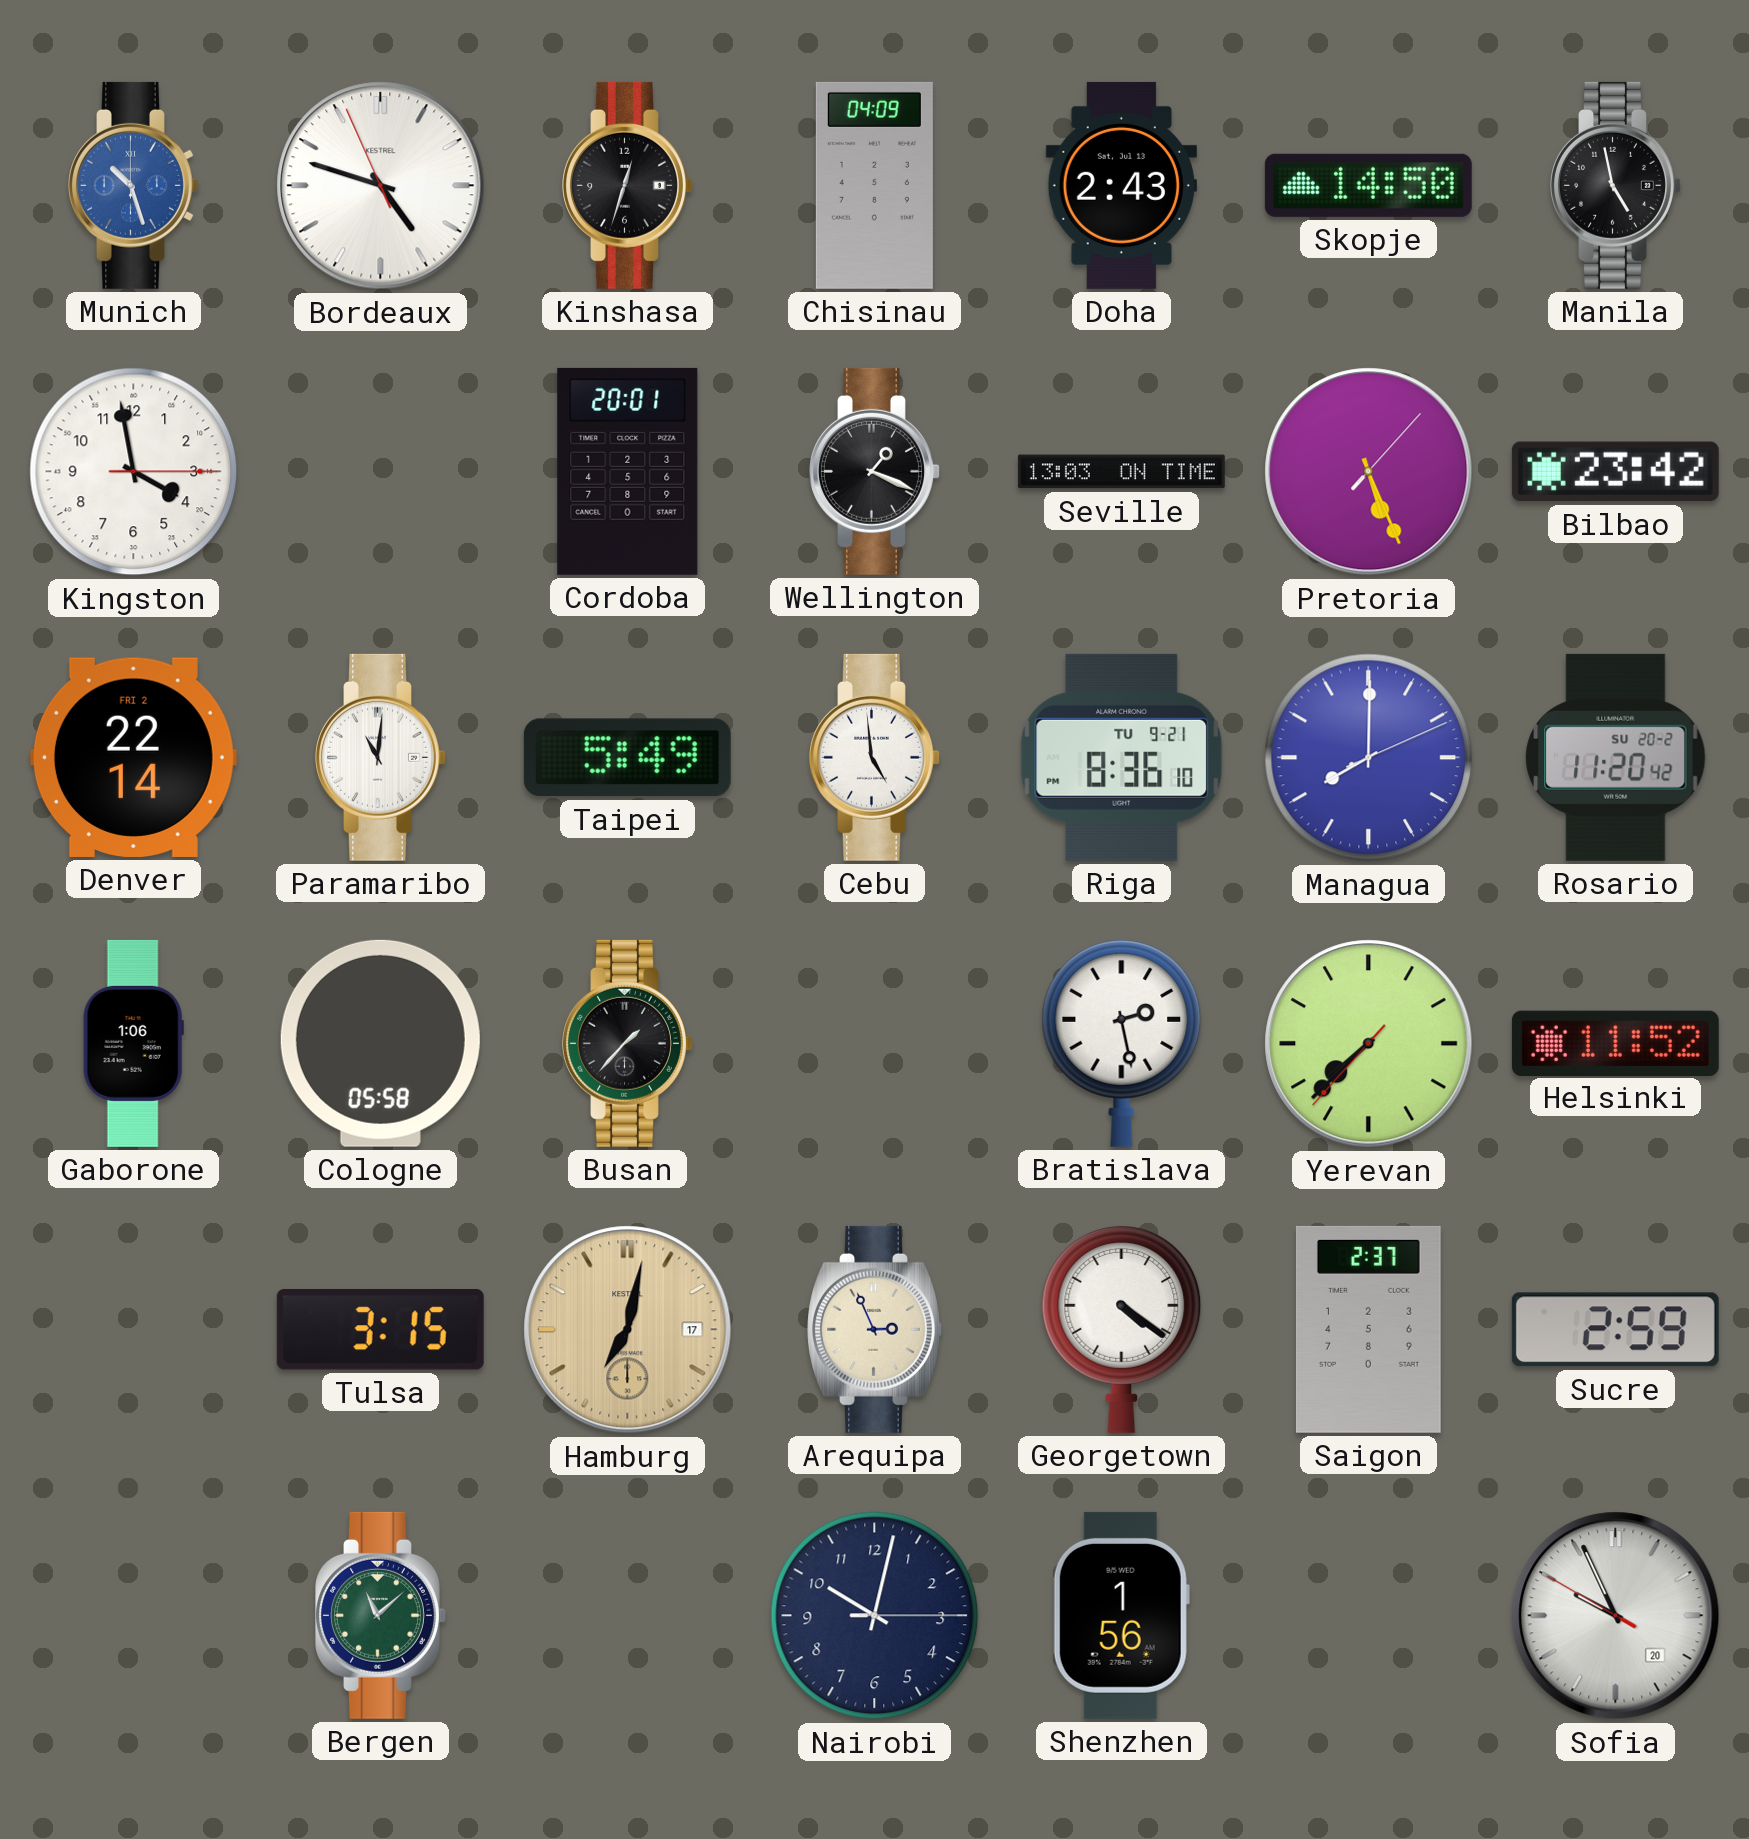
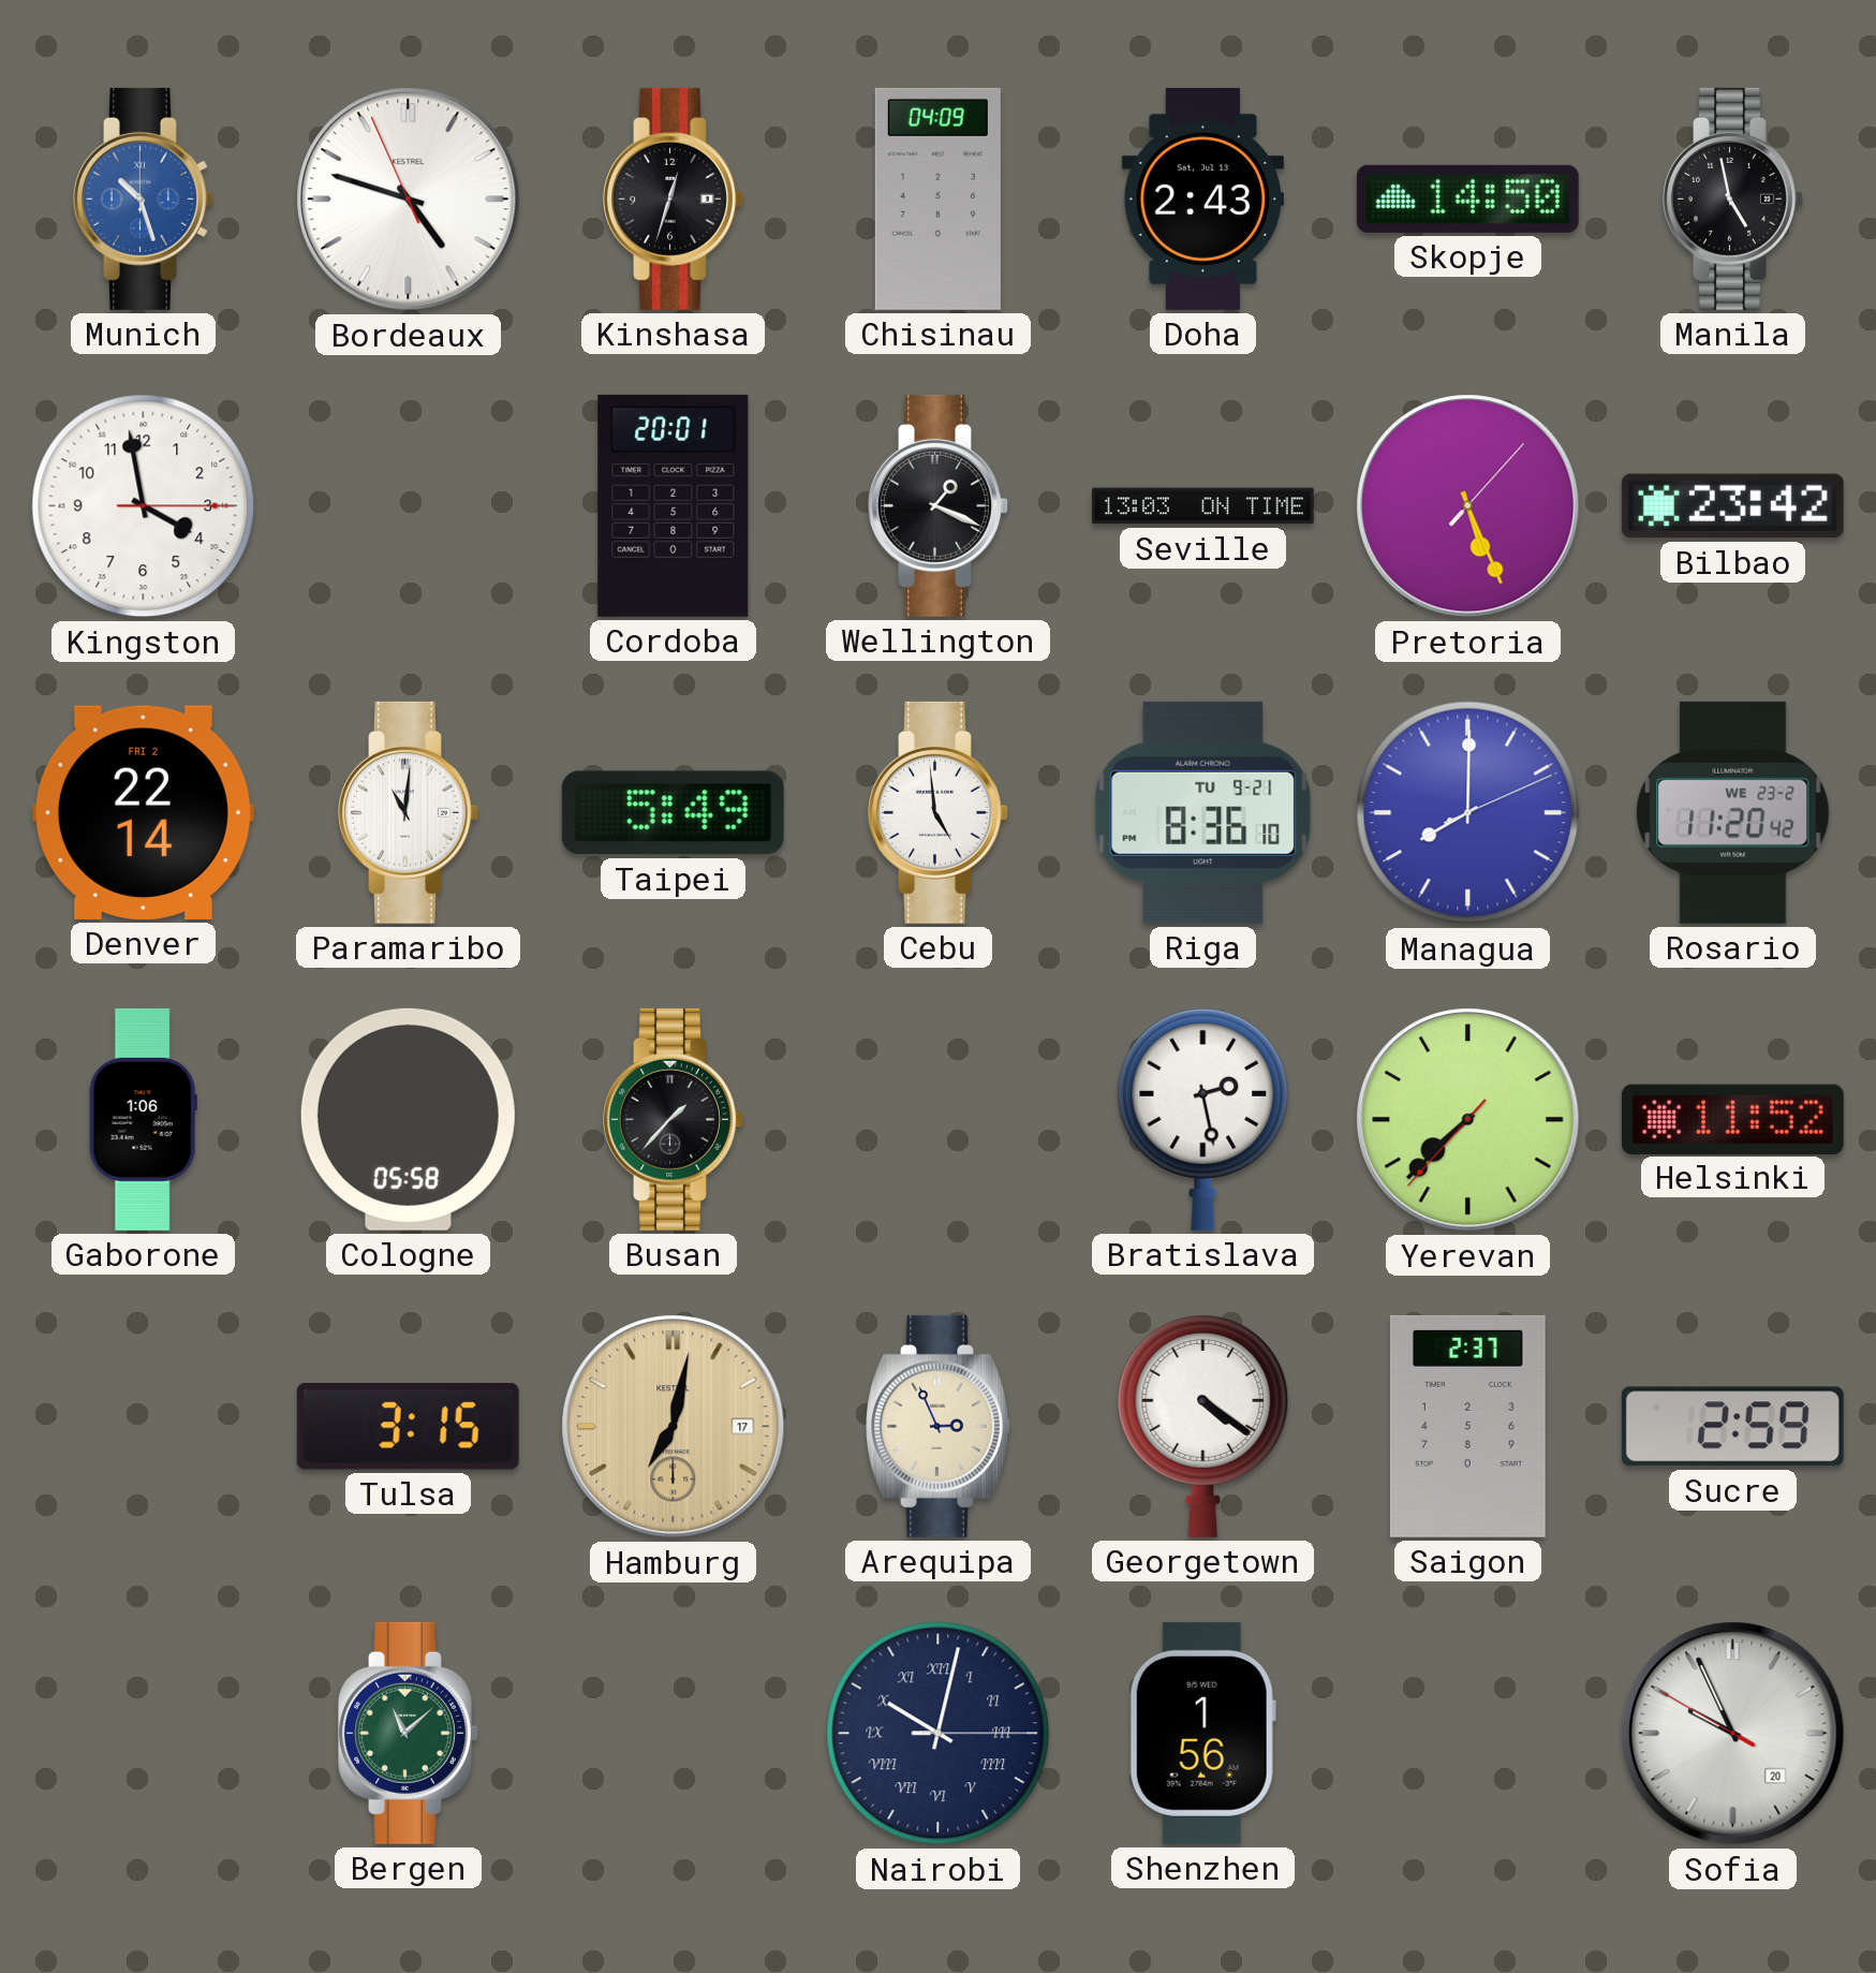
Rosario date: SU 20-2 -> WE 23-2
Nairobi numerals: Arabic -> Roman
